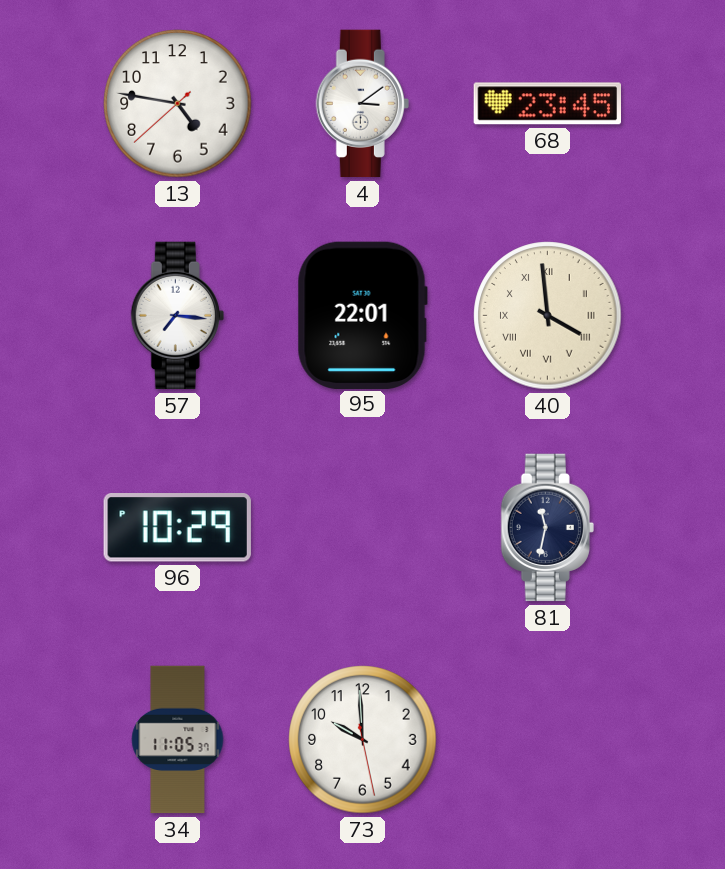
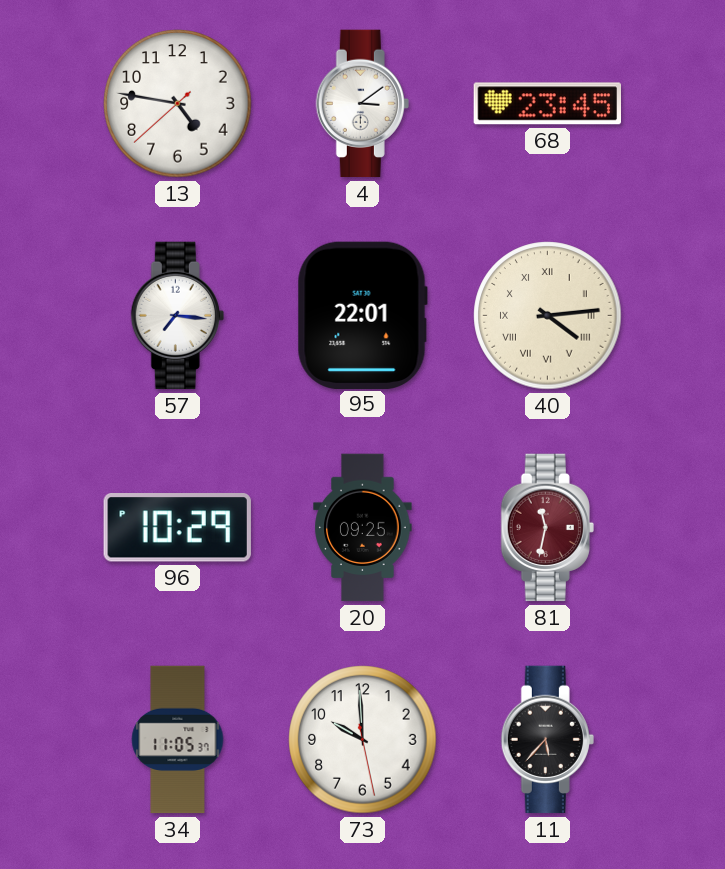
40: 3:59 -> 4:14
20: none -> 09:25
81 dial: navy -> burgundy
11: none -> 5:37
